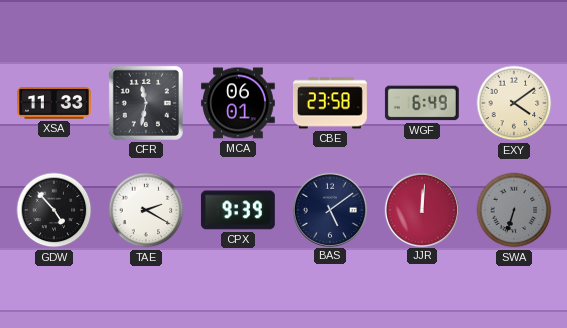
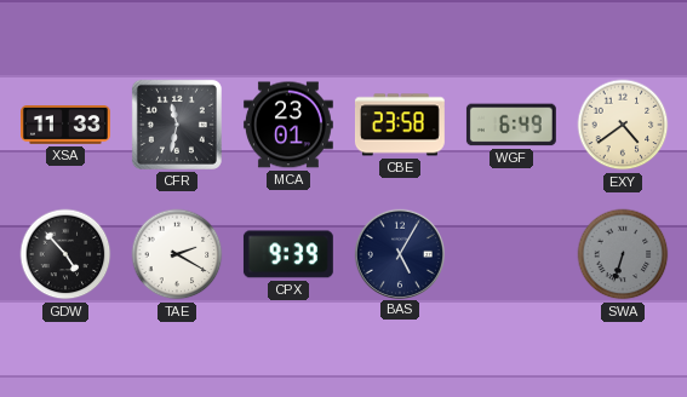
MCA: 06:01 -> 23:01
EXY: 4:09 -> 4:39
BAS: 5:09 -> 5:05
JJR: 12:01 -> none
